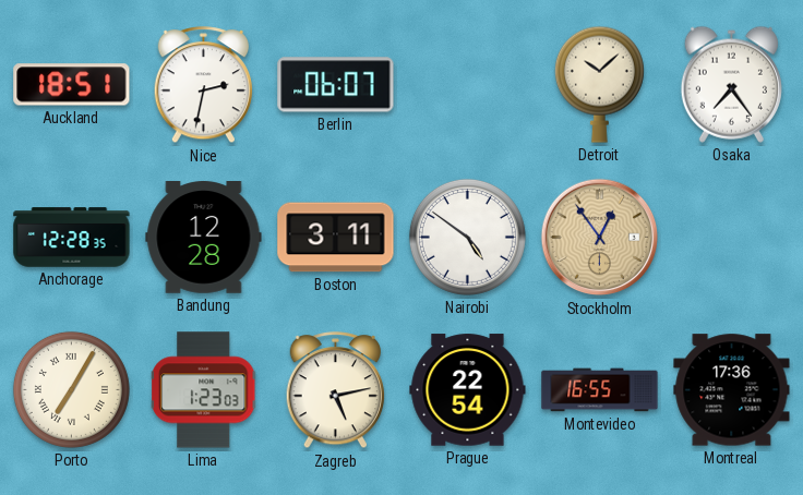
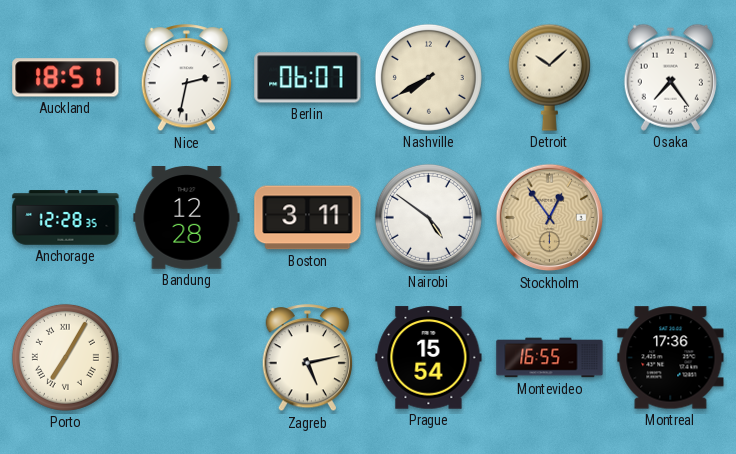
Nashville: none -> 7:40
Lima: 1:23 -> none
Prague: 22:54 -> 15:54
